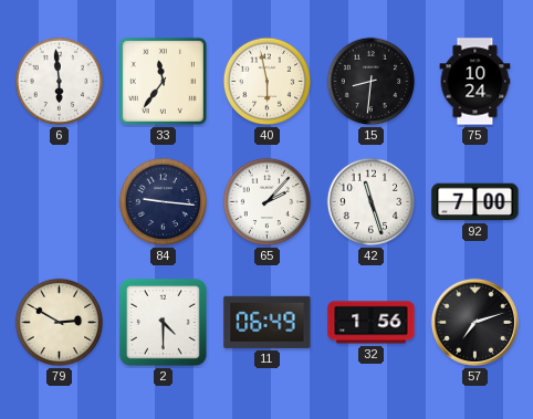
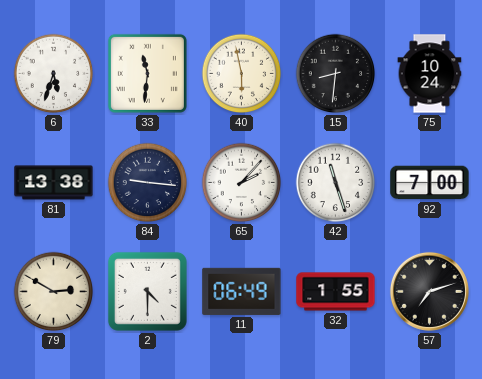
6: 5:59 -> 5:33
33: 11:36 -> 11:31
81: none -> 13:38
32: 1:56 -> 1:55
